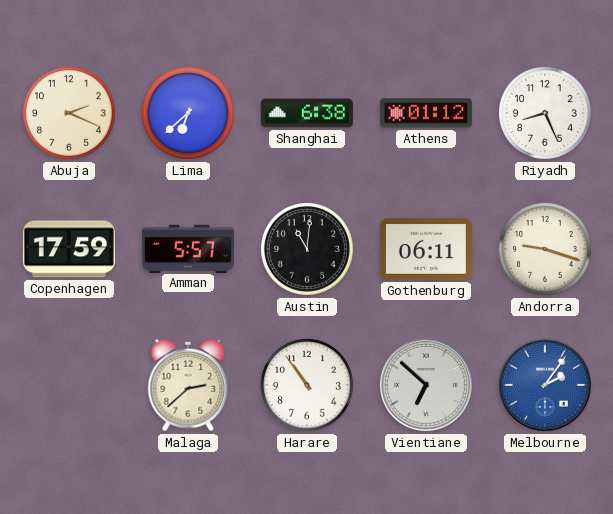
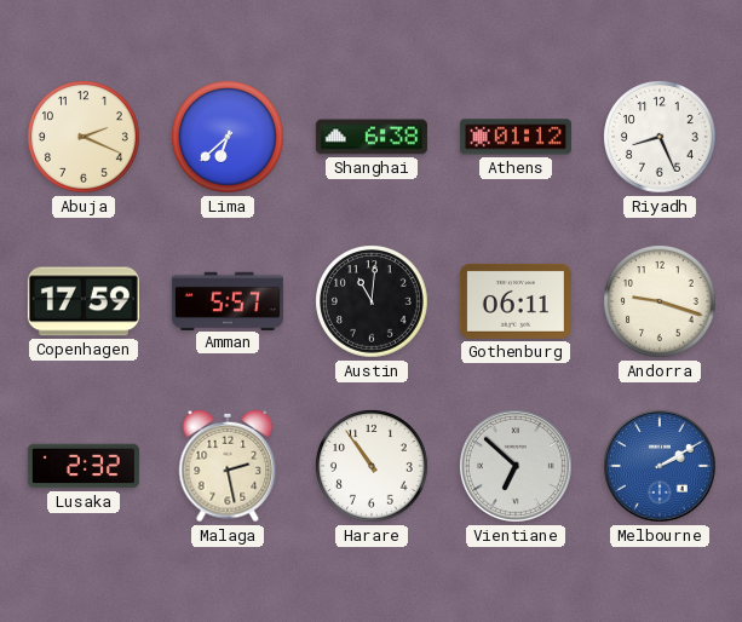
Lusaka: none -> 2:32
Malaga: 2:38 -> 2:28
Melbourne: 2:06 -> 2:10
